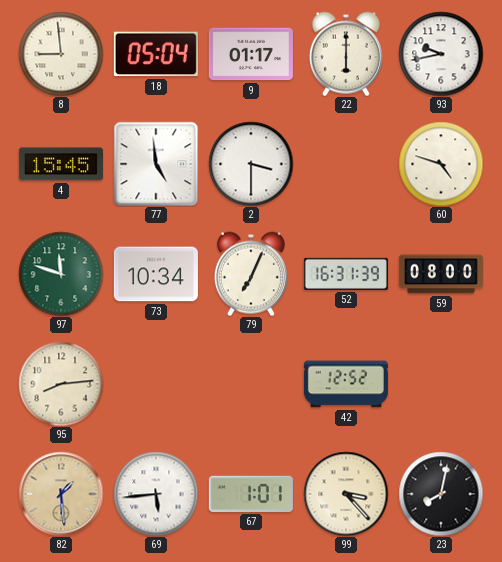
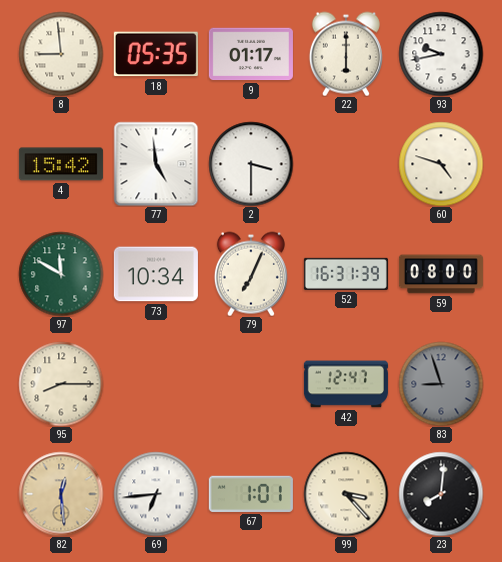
18: 05:04 -> 05:35
4: 15:45 -> 15:42
97: 11:48 -> 11:50
95: 8:14 -> 8:15
42: 12:52 -> 12:47
83: none -> 8:57
82: 1:29 -> 12:29
69: 5:44 -> 6:44
23: 8:02 -> 8:01
